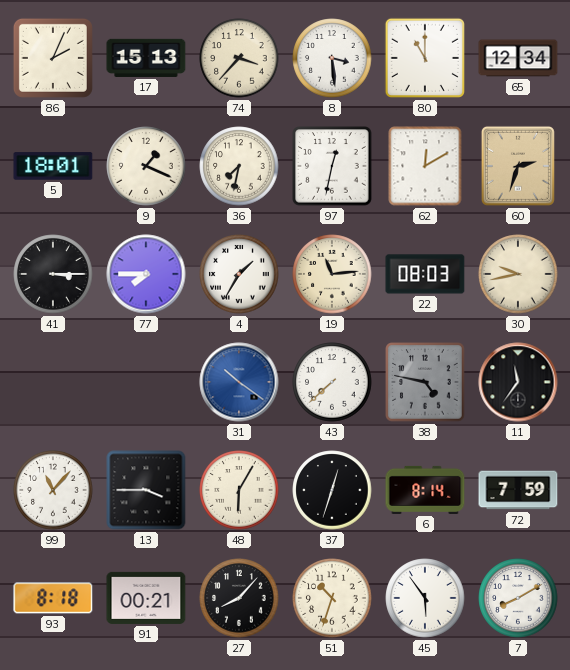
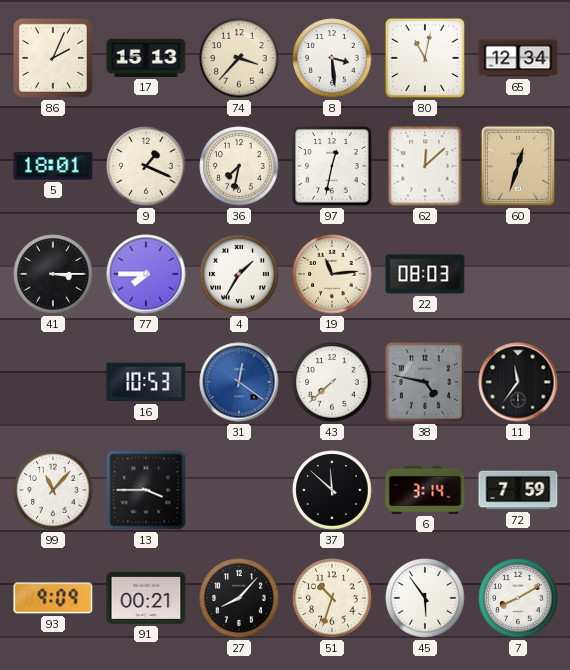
80: 11:00 -> 11:02
62: 12:10 -> 12:08
60: 2:33 -> 12:33
30: 9:43 -> none
16: none -> 10:53
31: 10:21 -> 12:21
48: 6:05 -> none
37: 12:33 -> 11:52
6: 8:14 -> 3:14
93: 8:18 -> 9:09
